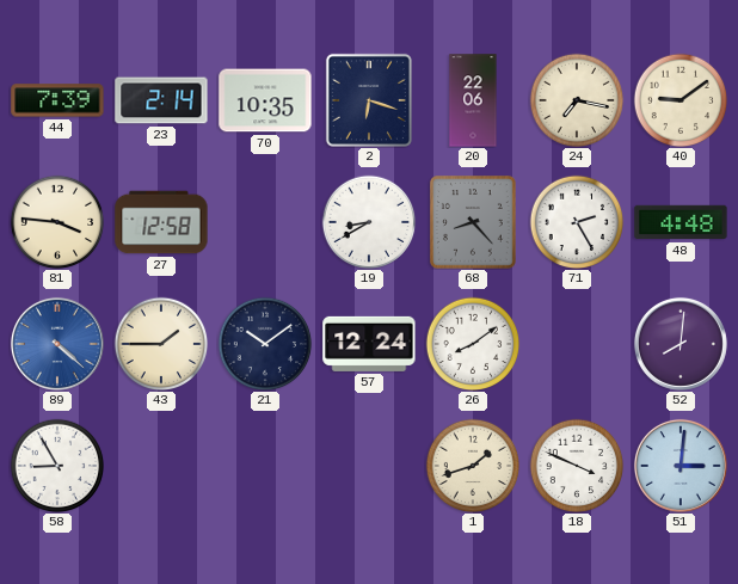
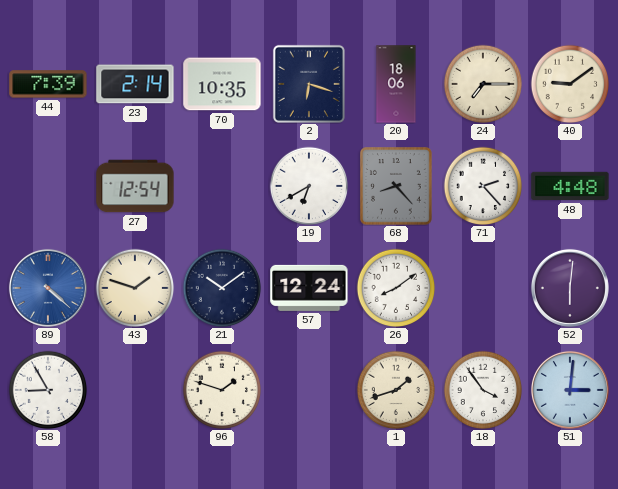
20: 22:06 -> 18:06
24: 7:17 -> 7:15
81: 3:46 -> none
27: 12:58 -> 12:54
19: 8:40 -> 6:40
71: 2:25 -> 2:23
43: 1:45 -> 1:48
52: 8:01 -> 6:01
96: none -> 1:48
18: 3:49 -> 3:54
